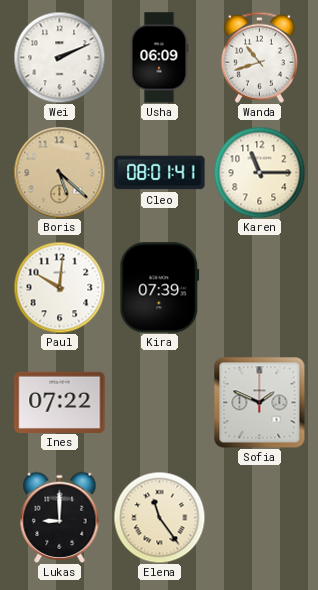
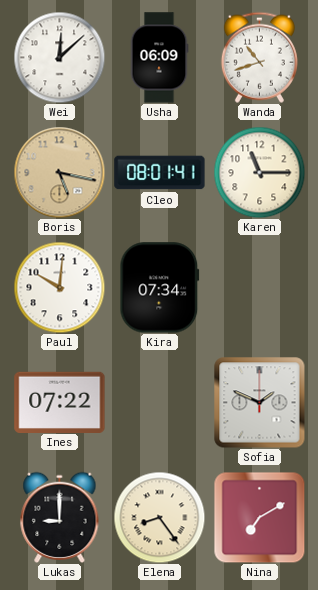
Wei: 2:11 -> 12:08
Boris: 5:22 -> 5:17
Kira: 07:39 -> 07:34
Elena: 11:24 -> 8:24
Nina: none -> 7:10
